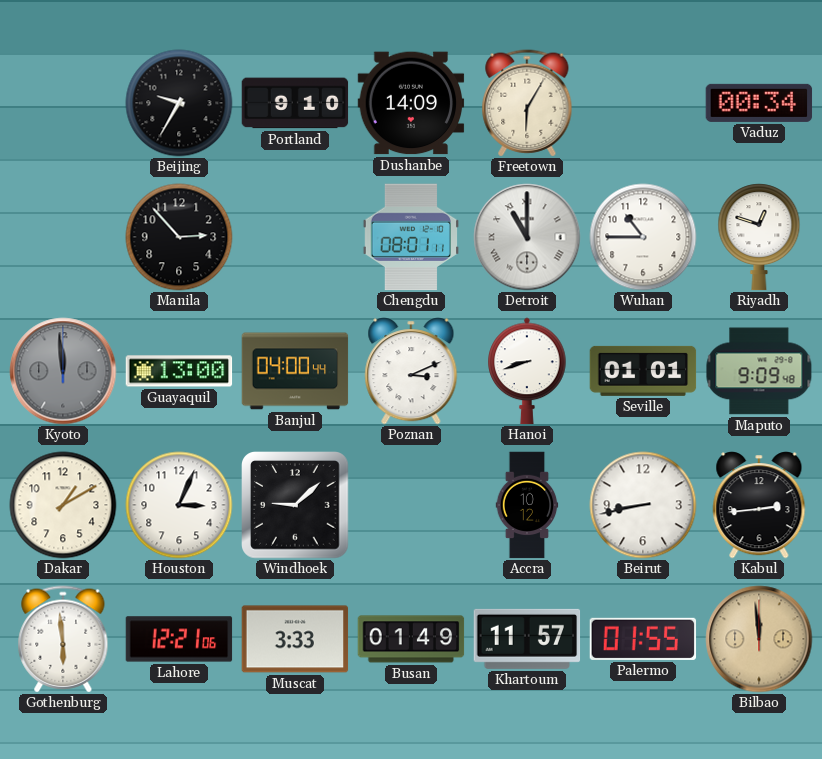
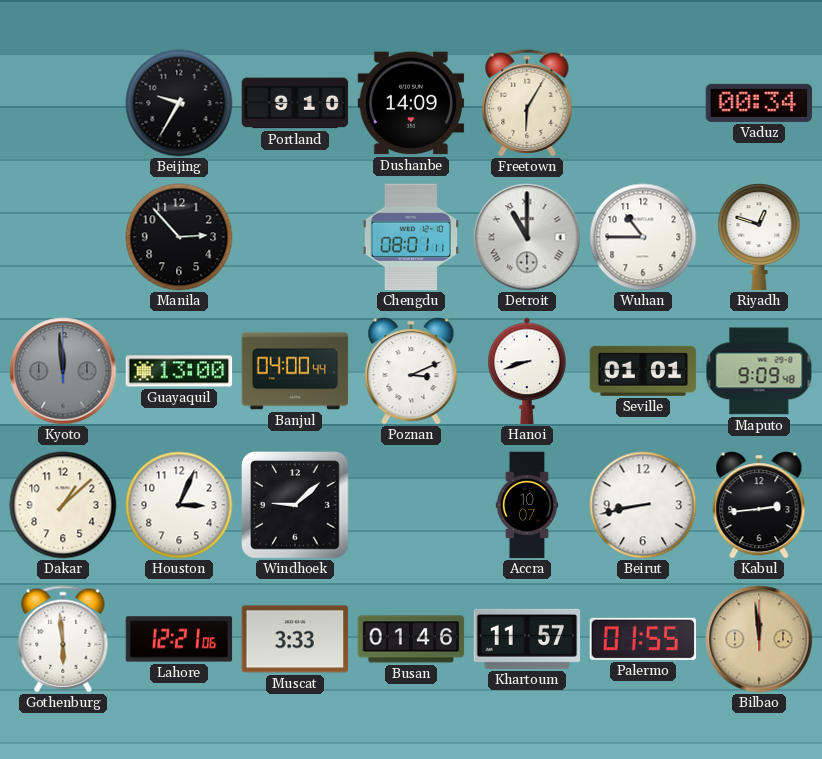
Dakar: 1:10 -> 1:08
Accra: 10:12 -> 10:07
Busan: 01:49 -> 01:46
